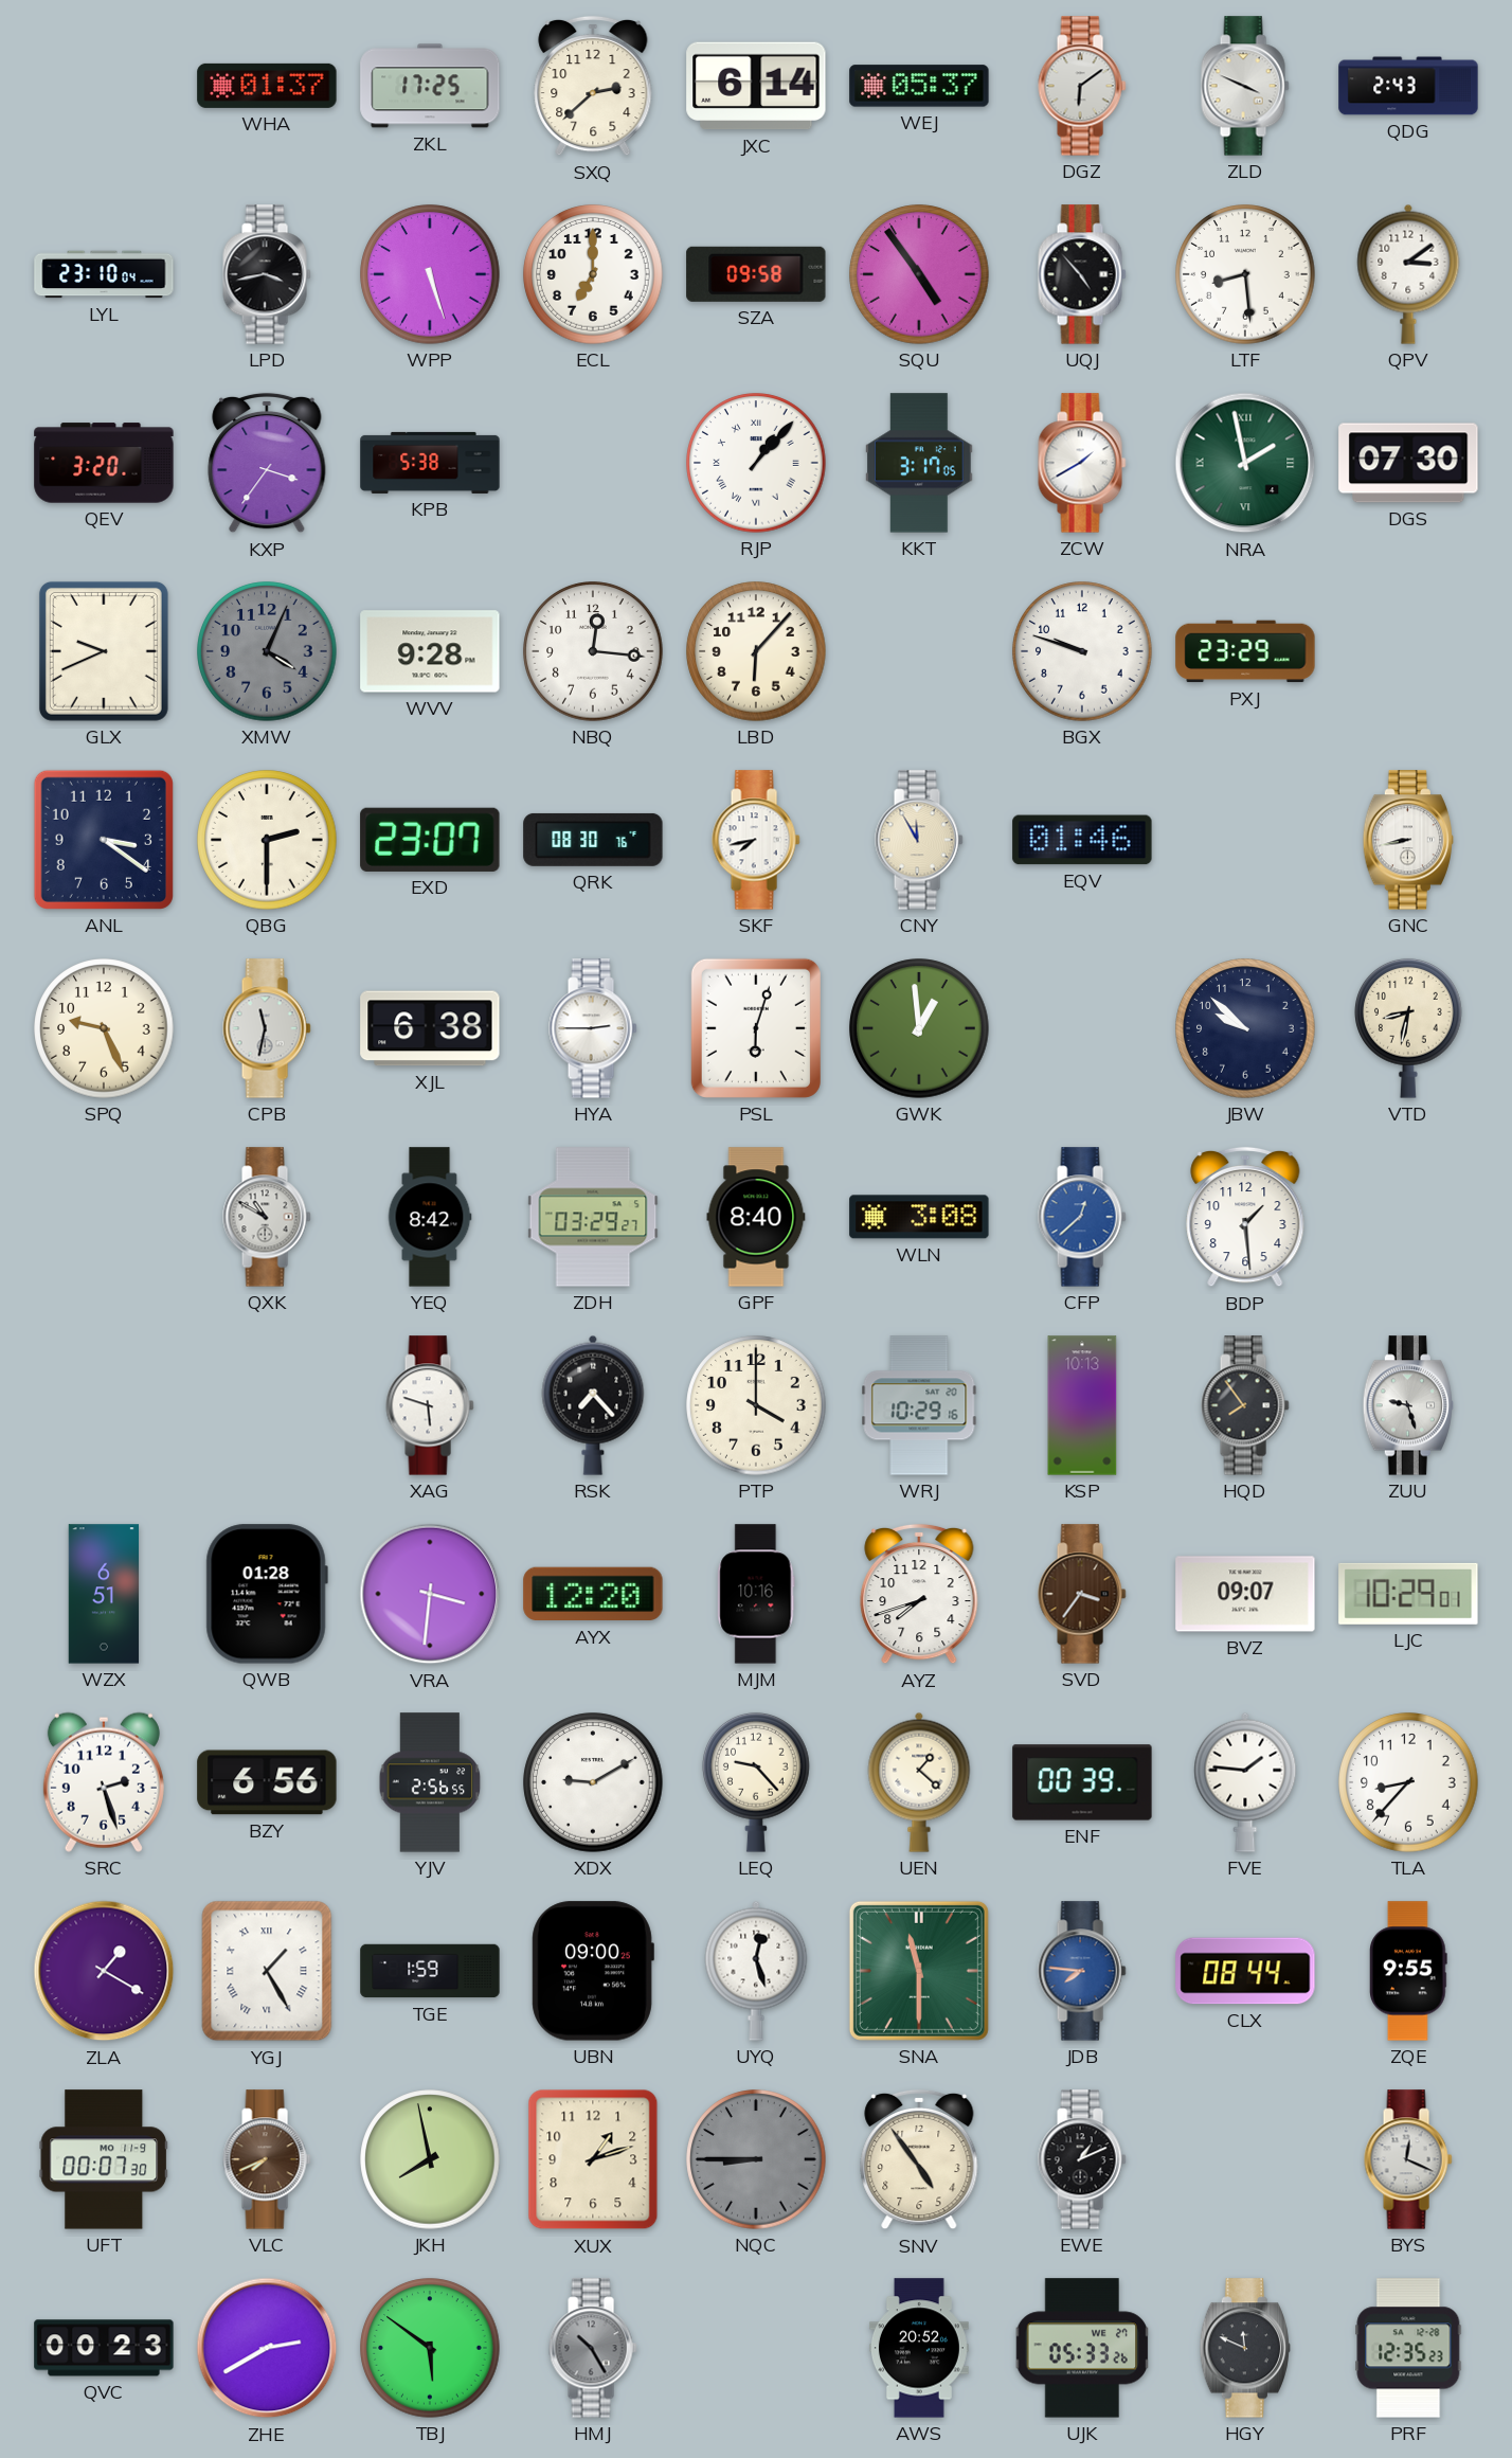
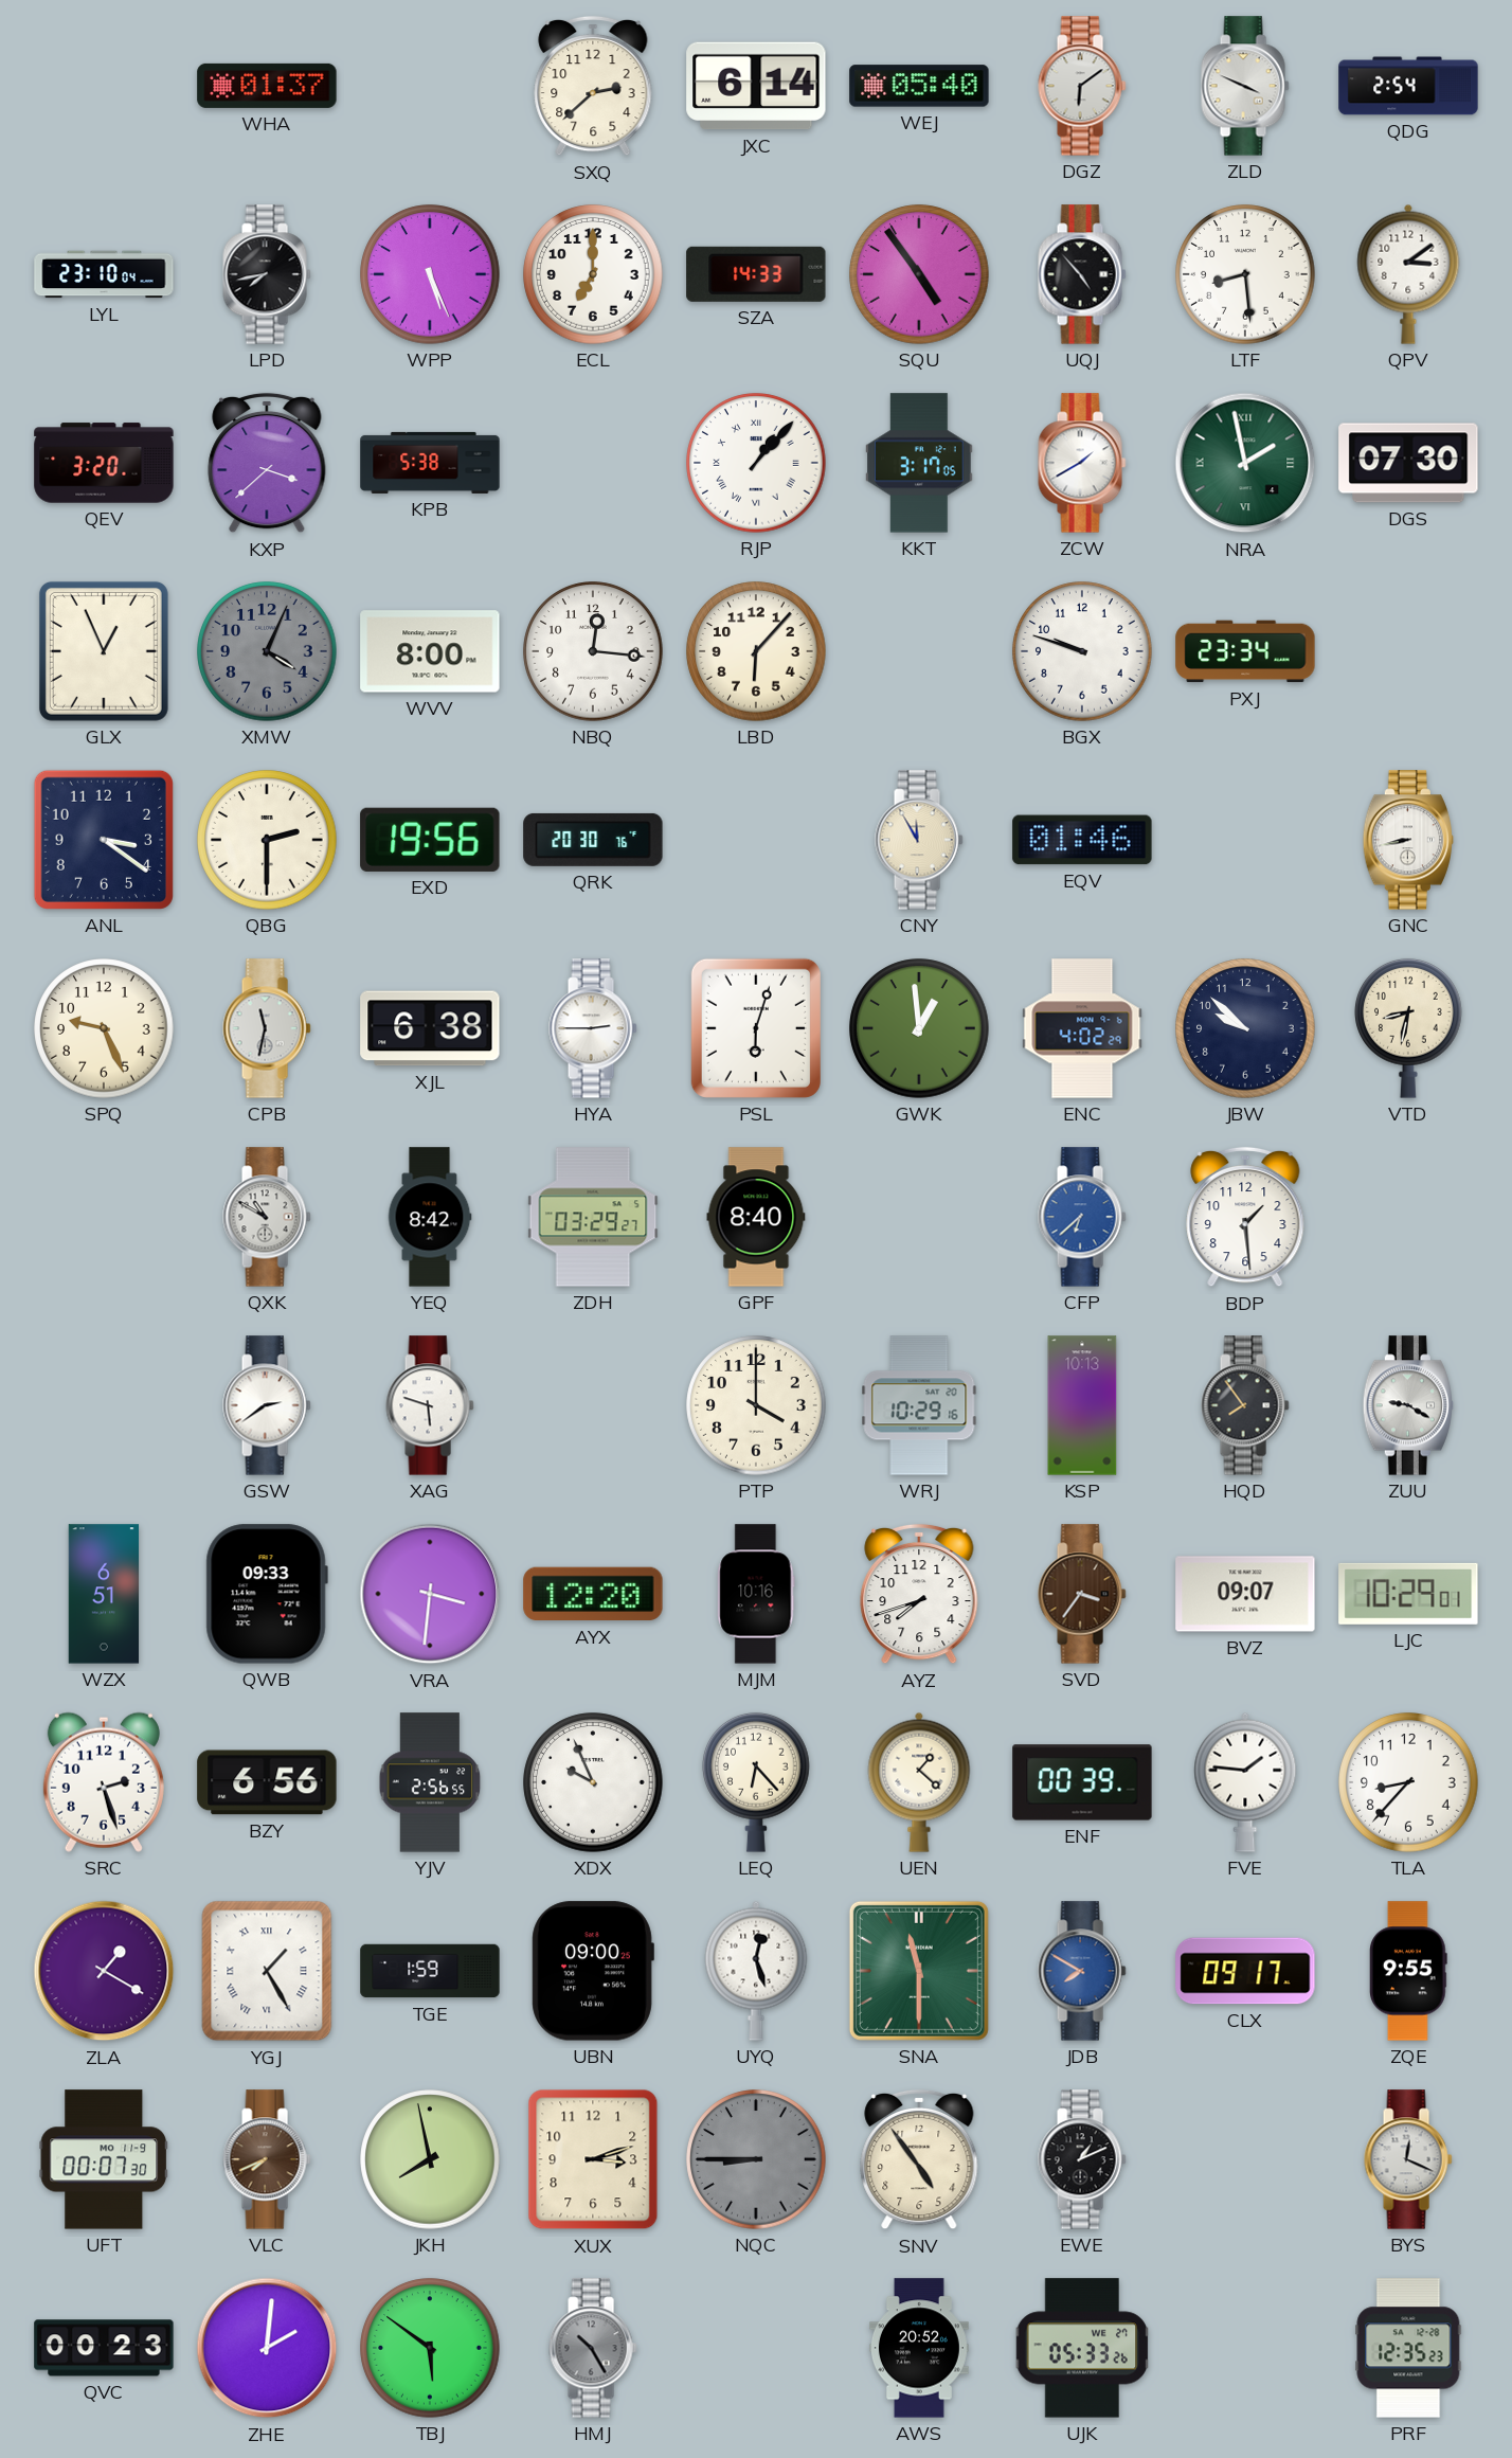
ZKL: 17:25 -> none
WEJ: 05:37 -> 05:40
QDG: 2:43 -> 2:54
LPD: 3:43 -> 7:43
WPP: 5:27 -> 5:26
SZA: 09:58 -> 14:33
KXP: 3:36 -> 3:38
GLX: 9:41 -> 12:56
WVV: 9:28 -> 8:00
PXJ: 23:29 -> 23:34
EXD: 23:07 -> 19:56
QRK: 08:30 -> 20:30
SKF: 7:43 -> none
ENC: none -> 4:02
WLN: 3:08 -> none
CFP: 12:38 -> 6:38
GSW: none -> 2:39
RSK: 7:23 -> none
ZUU: 9:27 -> 9:20
QWB: 01:28 -> 09:33
XDX: 9:10 -> 9:56
LEQ: 9:23 -> 6:23
JDB: 7:46 -> 7:50
CLX: 08:44 -> 09:17
XUX: 1:12 -> 3:12
ZHE: 2:40 -> 2:01
HGY: 11:49 -> none
